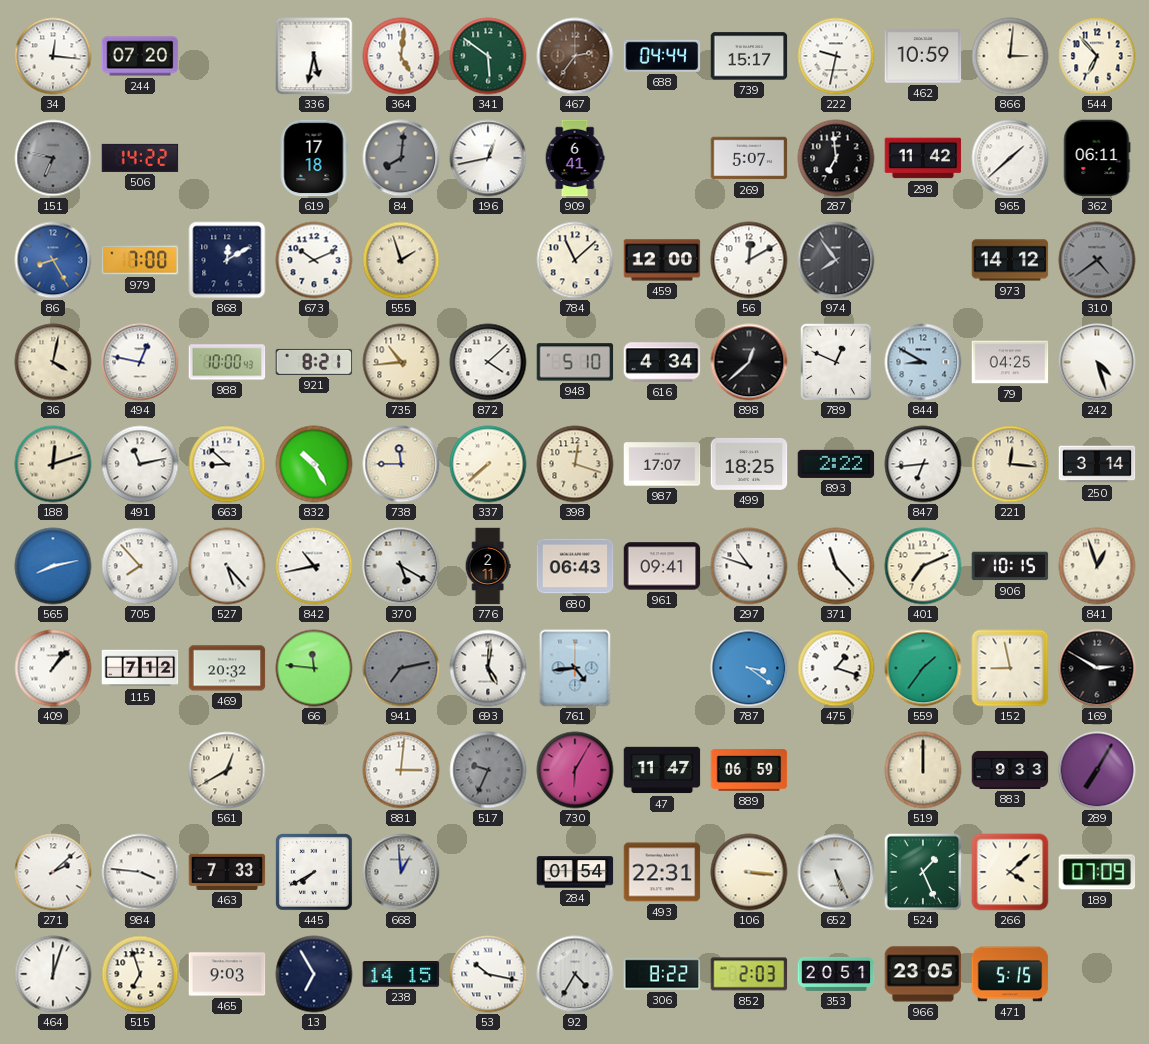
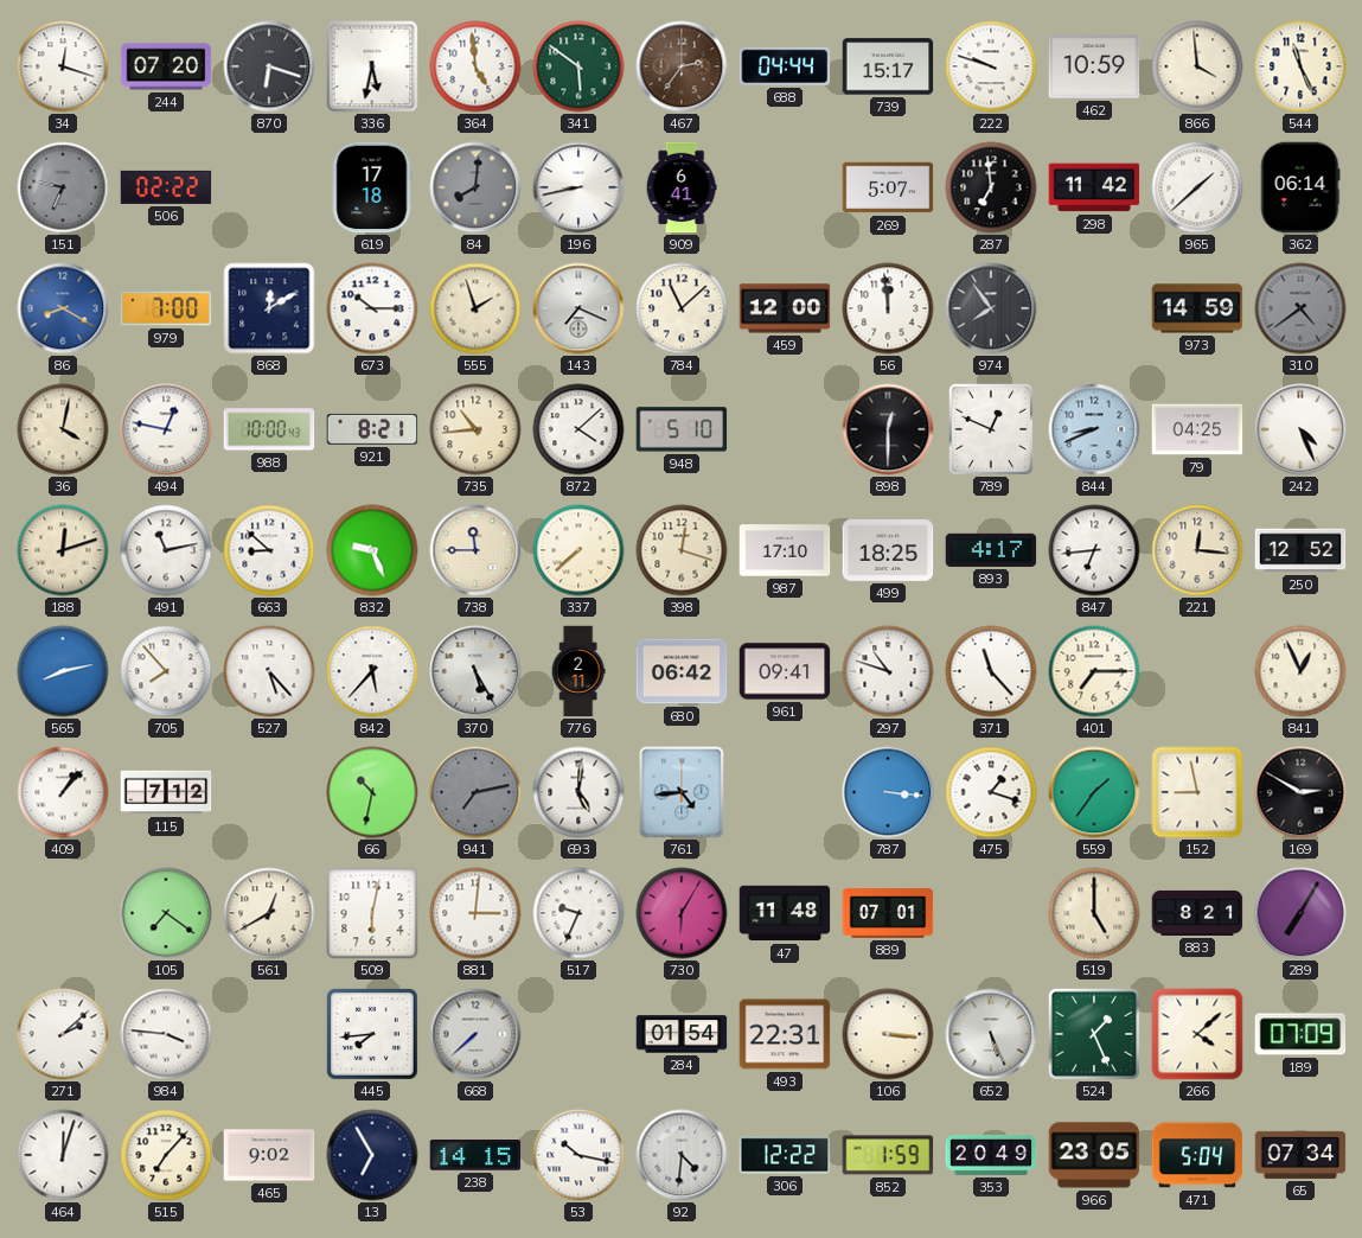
34: 12:16 -> 12:18
870: none -> 6:18
364: 5:01 -> 4:59
222: 9:32 -> 9:48
866: 3:01 -> 3:59
544: 6:53 -> 11:26
506: 14:22 -> 02:22
196: 12:43 -> 8:43
362: 06:11 -> 06:14
86: 8:25 -> 8:20
673: 10:11 -> 10:15
143: none -> 7:19
56: 12:10 -> 11:59
973: 14:12 -> 14:59
616: 4:34 -> none
898: 12:38 -> 12:30
844: 8:50 -> 8:41
242: 4:27 -> 4:26
832: 10:25 -> 9:26
987: 17:07 -> 17:10
893: 2:22 -> 4:17
250: 3:14 -> 12:52
842: 10:43 -> 5:37
370: 5:20 -> 5:25
680: 06:43 -> 06:42
401: 7:11 -> 7:15
906: 10:15 -> none
841: 12:57 -> 12:56
469: 20:32 -> none
66: 11:46 -> 10:32
787: 3:21 -> 3:16
105: none -> 7:21
509: none -> 6:02
517 dial: grey -> white
47: 11:47 -> 11:48
889: 06:59 -> 07:01
519: 12:00 -> 5:00
883: 9:33 -> 8:21
463: 7:33 -> none
445: 7:40 -> 7:44
668: 12:59 -> 7:38
515: 6:57 -> 7:07
465: 9:03 -> 9:02
92: 4:35 -> 4:31
306: 8:22 -> 12:22
852: 2:03 -> 1:59
353: 20:51 -> 20:49
471: 5:15 -> 5:04
65: none -> 07:34
